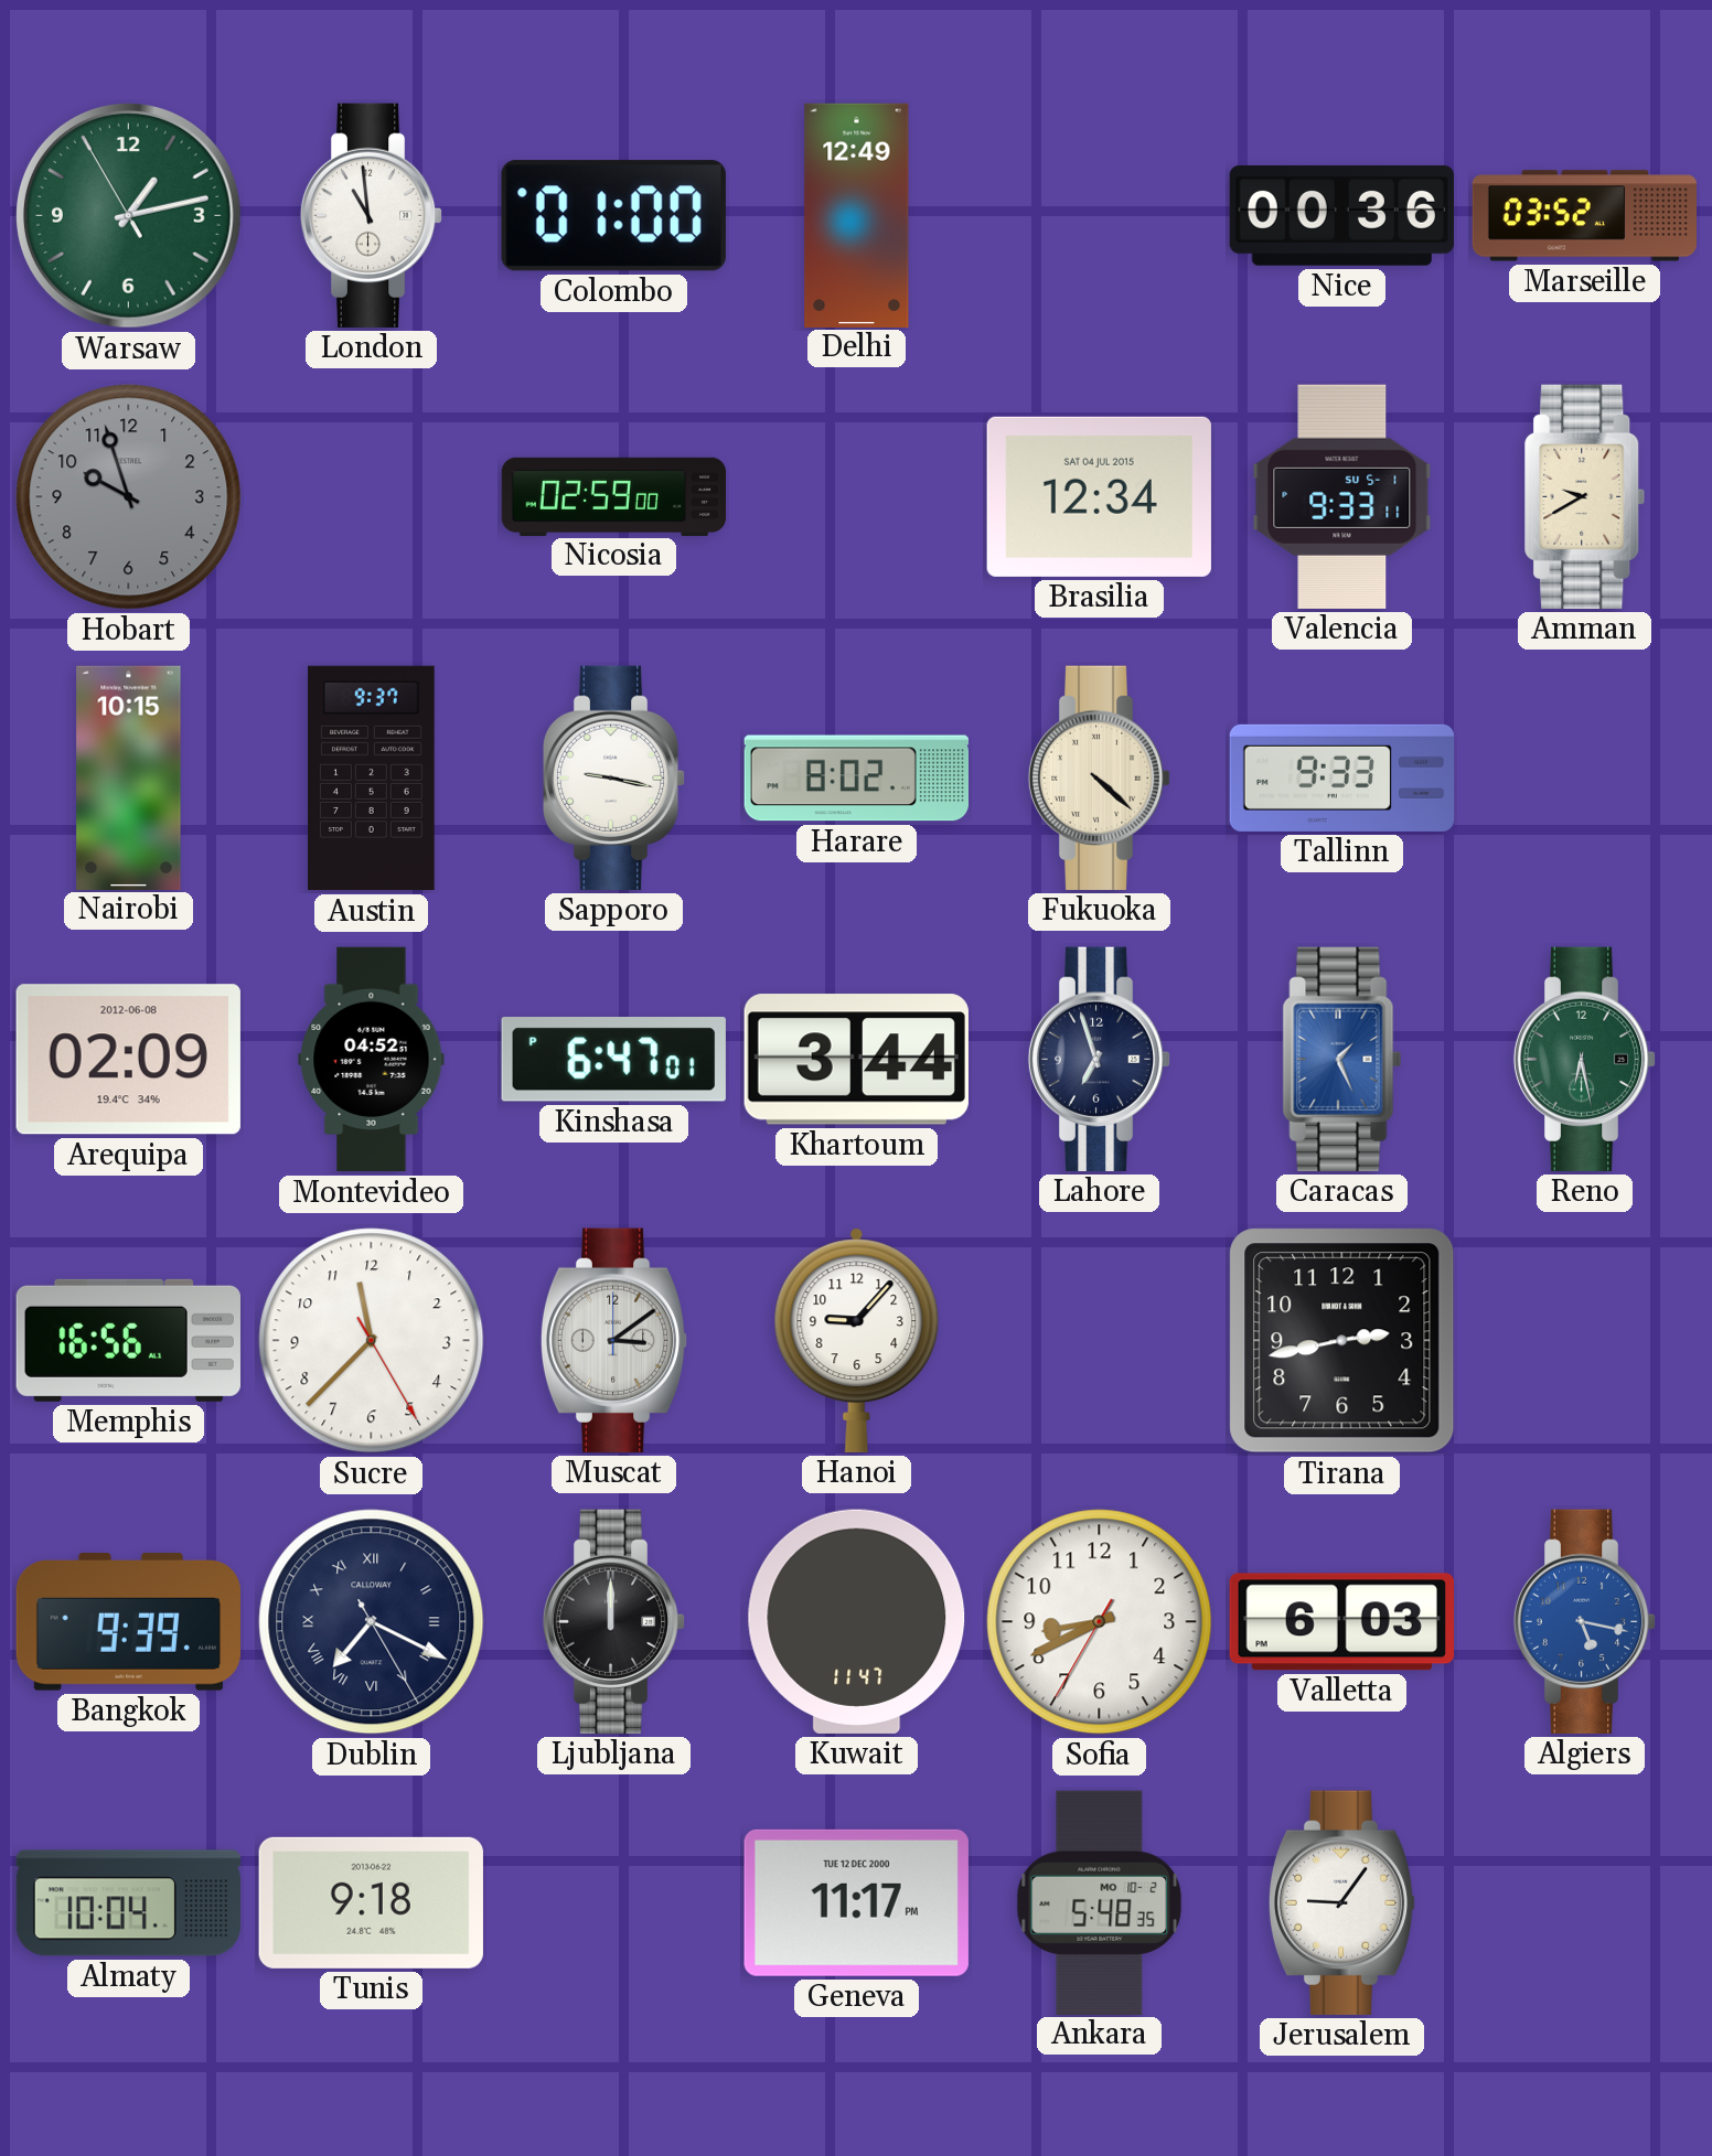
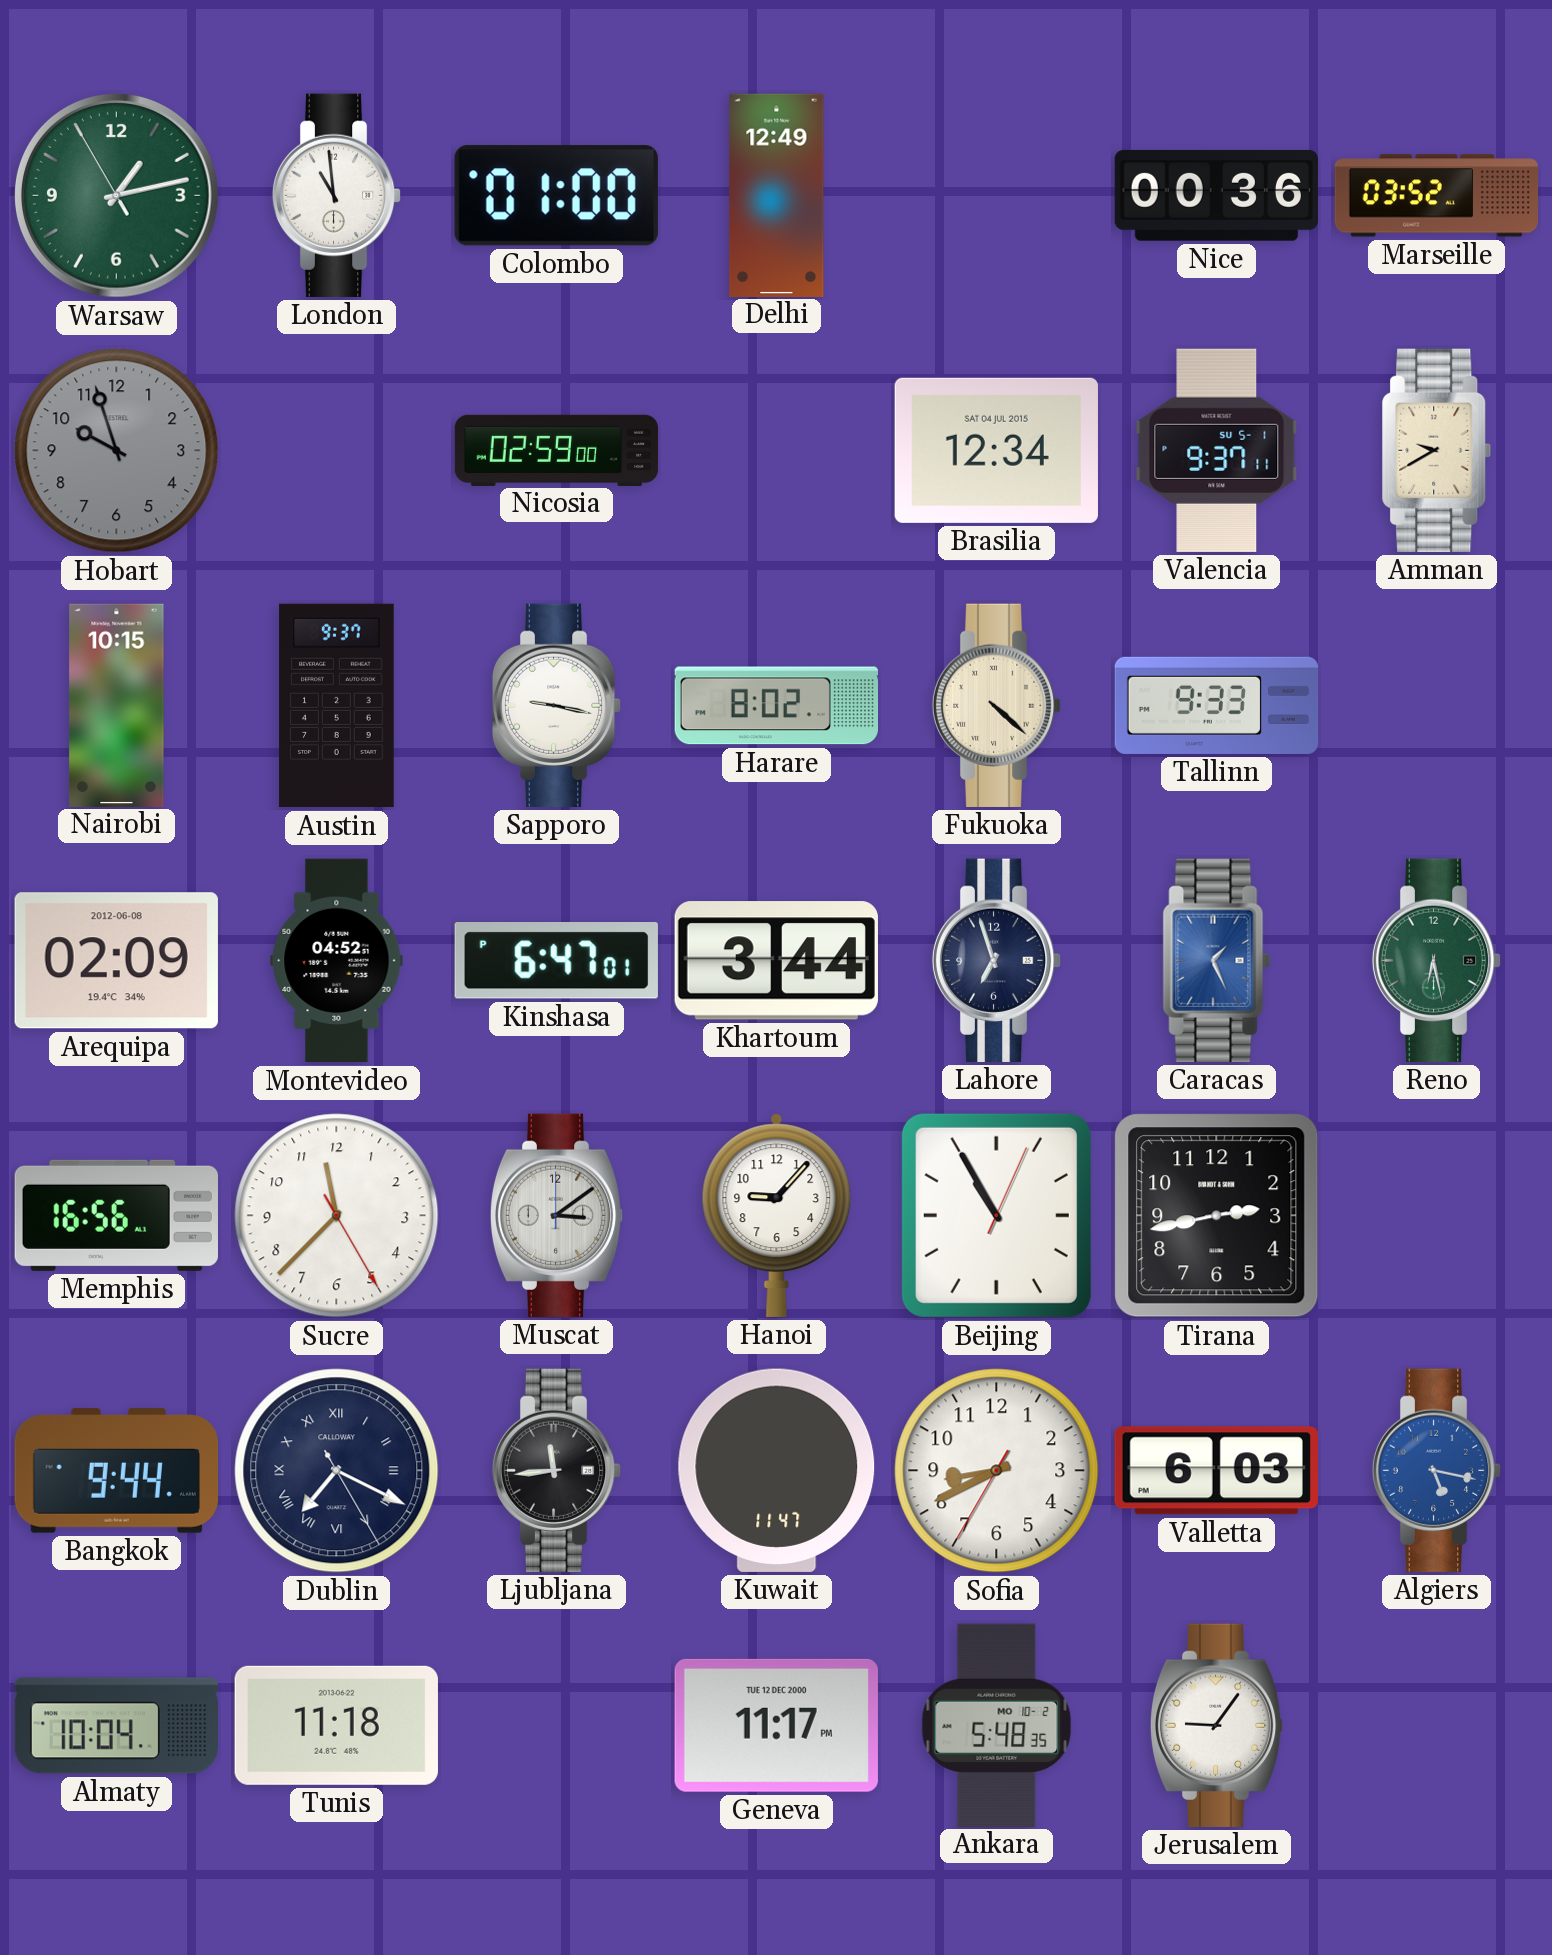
Valencia: 9:33 -> 9:37
Beijing: none -> 10:55
Bangkok: 9:39 -> 9:44
Ljubljana: 12:00 -> 11:44
Tunis: 9:18 -> 11:18
